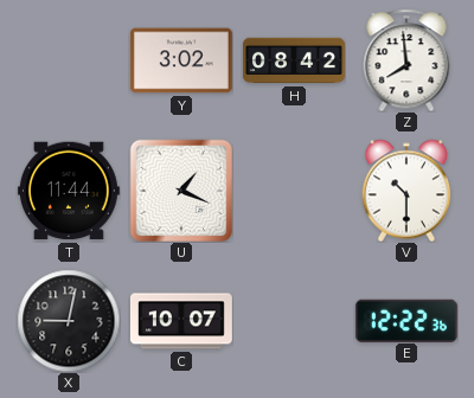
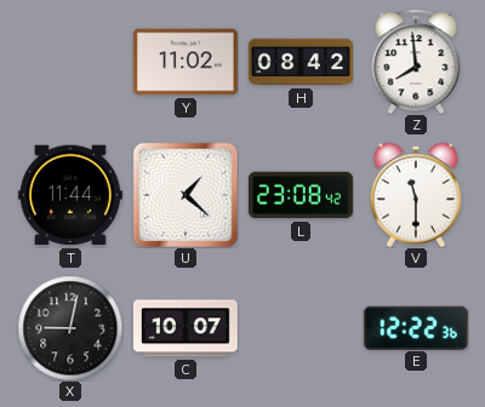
Y: 3:02 -> 11:02
U: 1:19 -> 1:22
L: none -> 23:08
V: 10:30 -> 11:30
